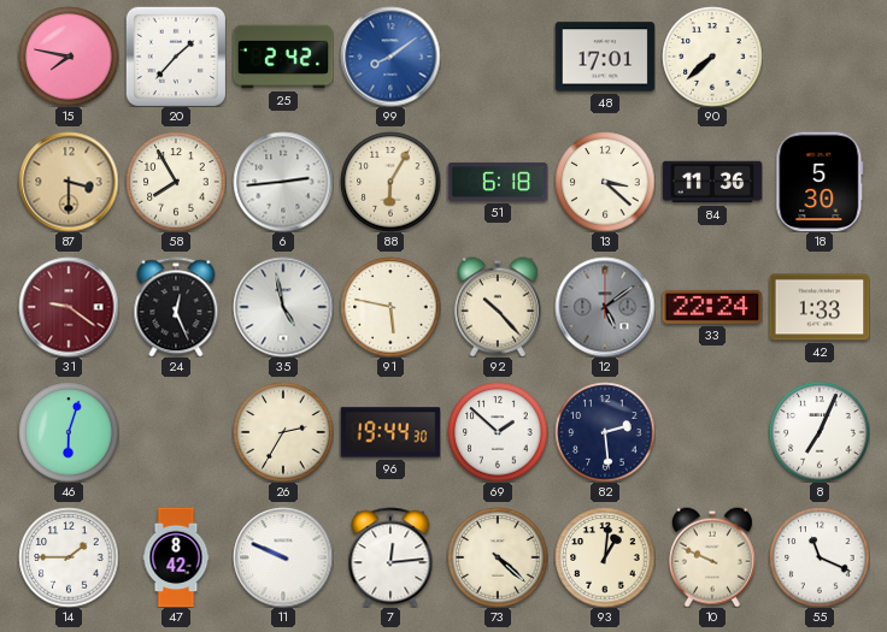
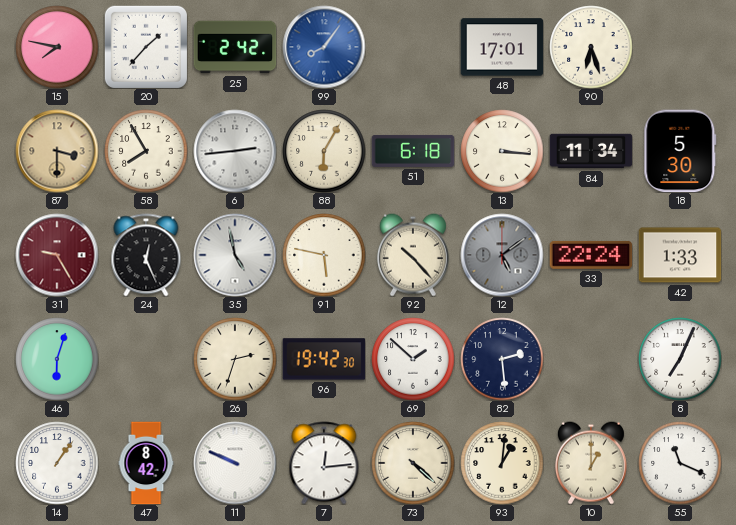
99: 8:09 -> 8:06
90: 7:38 -> 6:27
13: 3:22 -> 3:16
84: 11:36 -> 11:34
31: 9:21 -> 9:25
26: 2:35 -> 2:33
96: 19:44 -> 19:42
14: 1:45 -> 1:06
10: 9:49 -> 1:00
